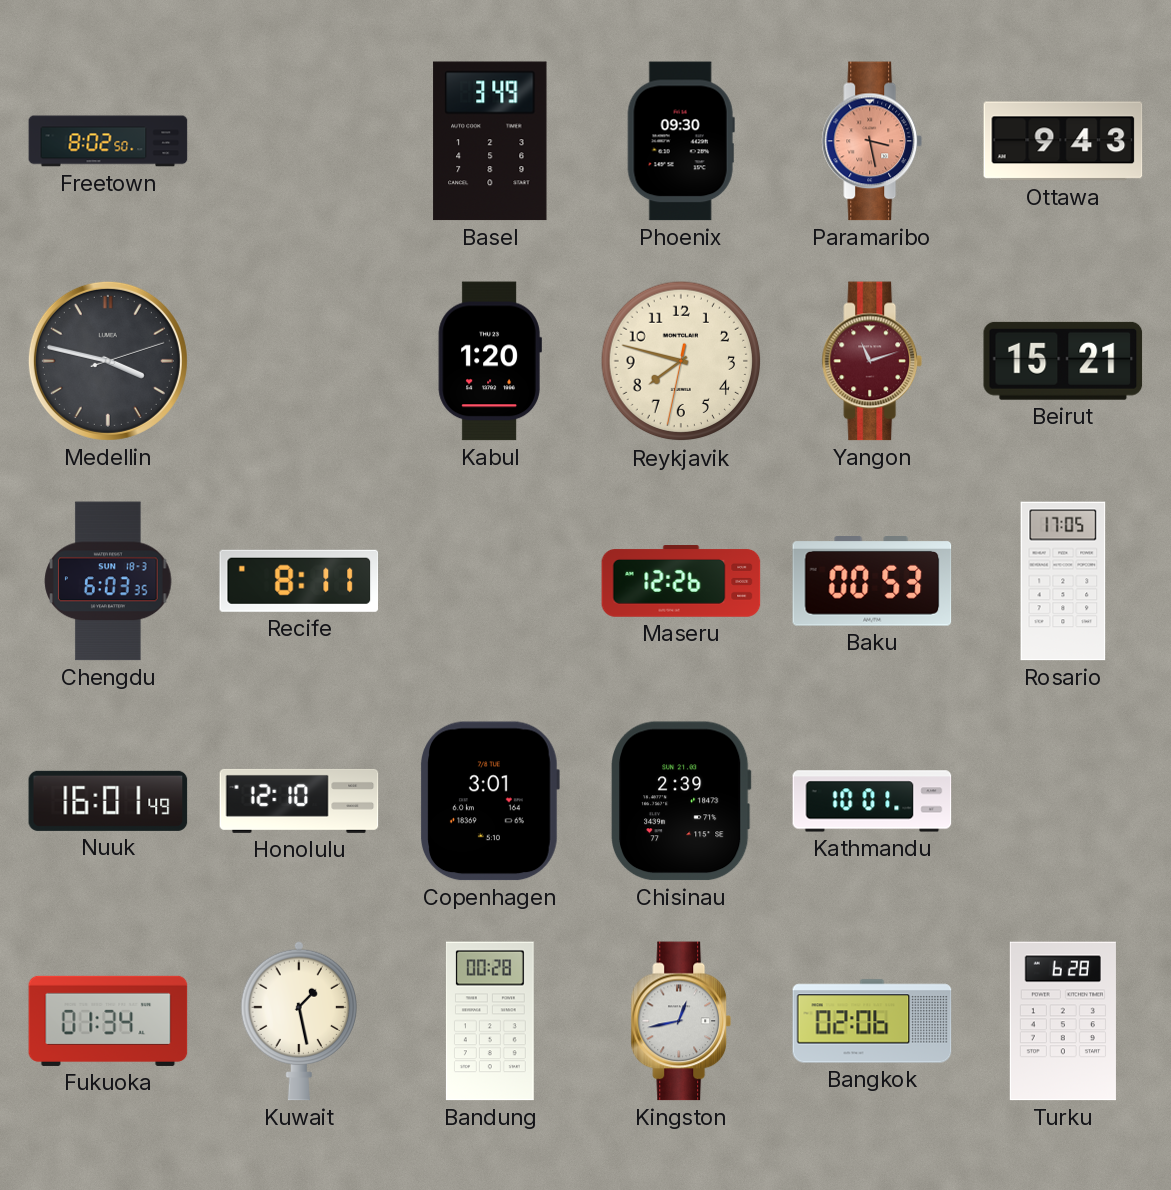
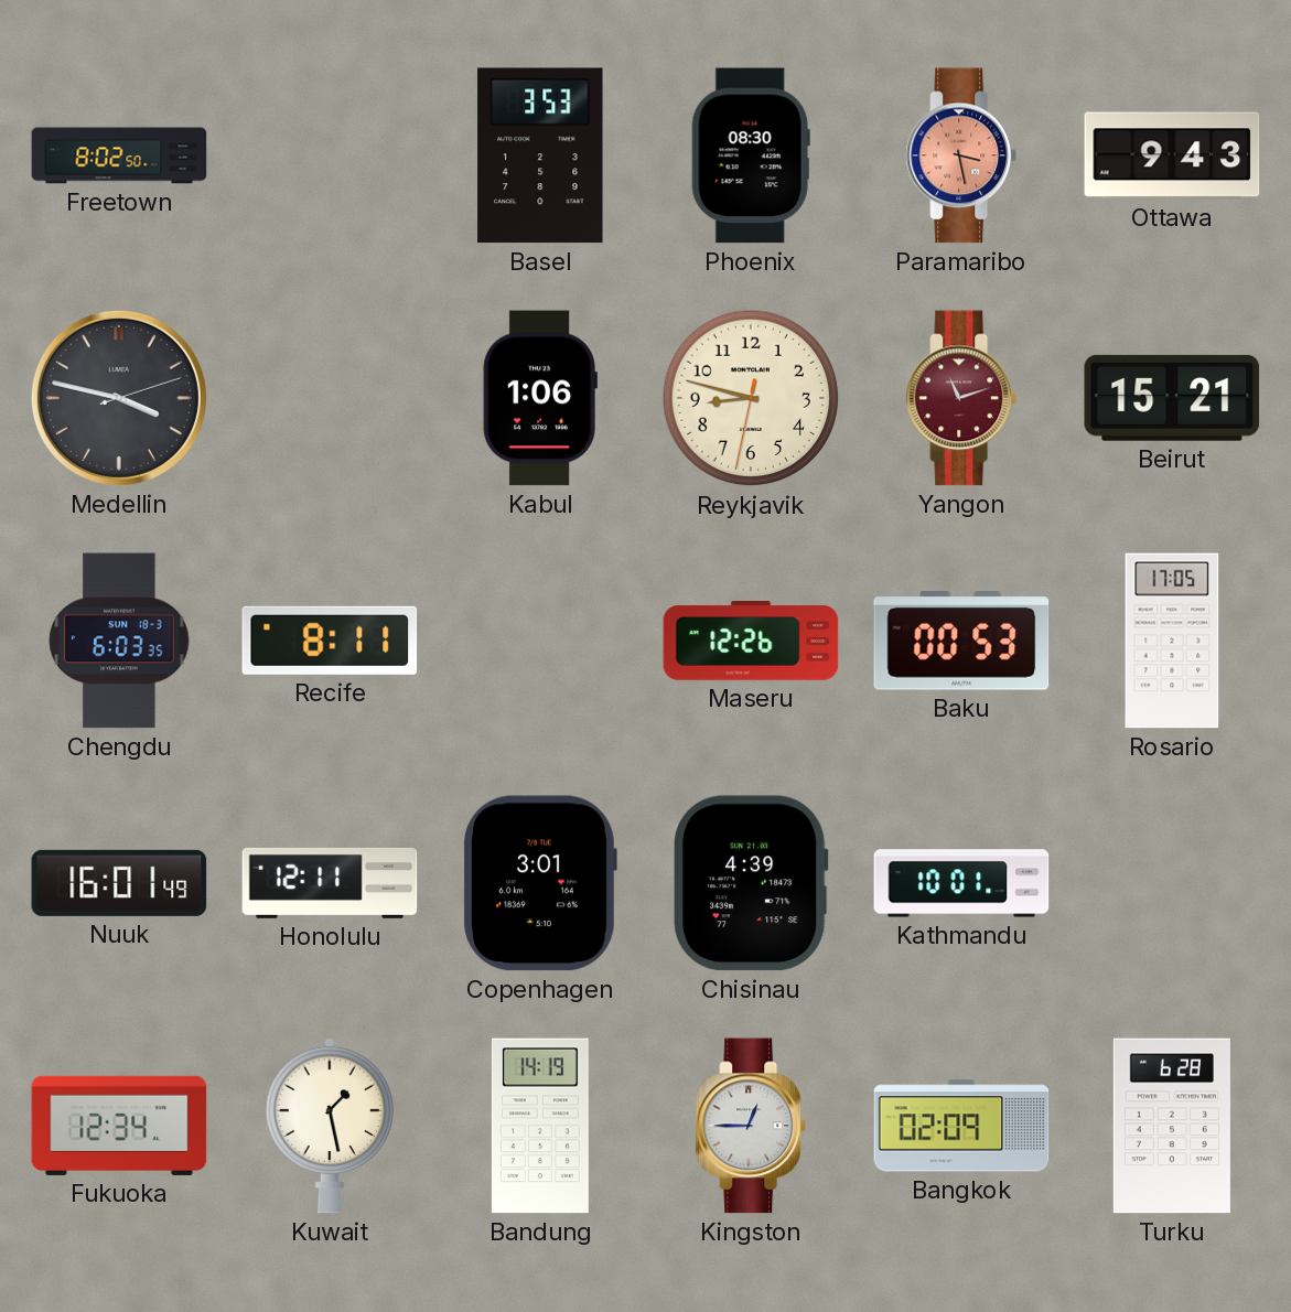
Basel: 3:49 -> 3:53
Phoenix: 09:30 -> 08:30
Kabul: 1:20 -> 1:06
Reykjavik: 7:47 -> 8:47
Honolulu: 12:10 -> 12:11
Chisinau: 2:39 -> 4:39
Fukuoka: 01:34 -> 12:34
Bandung: 00:28 -> 14:19
Kingston: 12:43 -> 12:45
Bangkok: 02:06 -> 02:09
